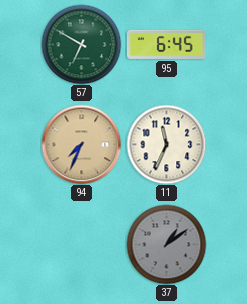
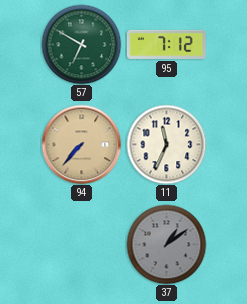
95: 6:45 -> 7:12
94: 7:34 -> 7:37
